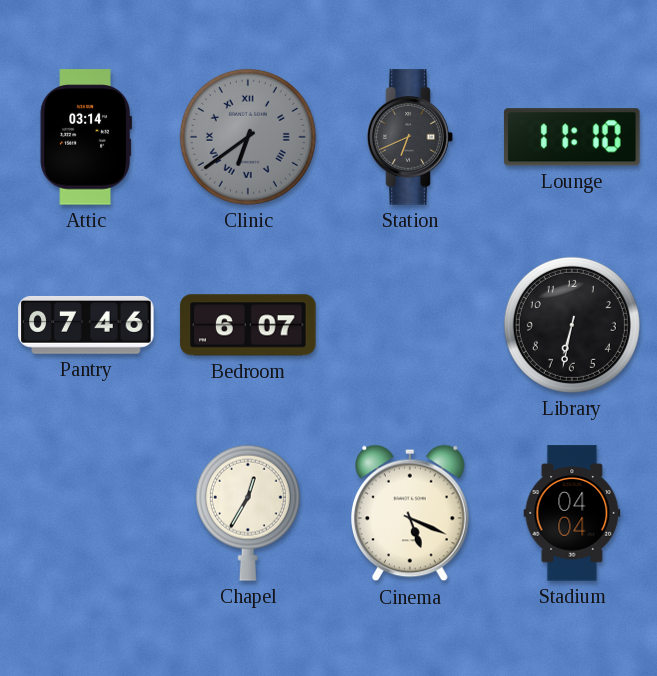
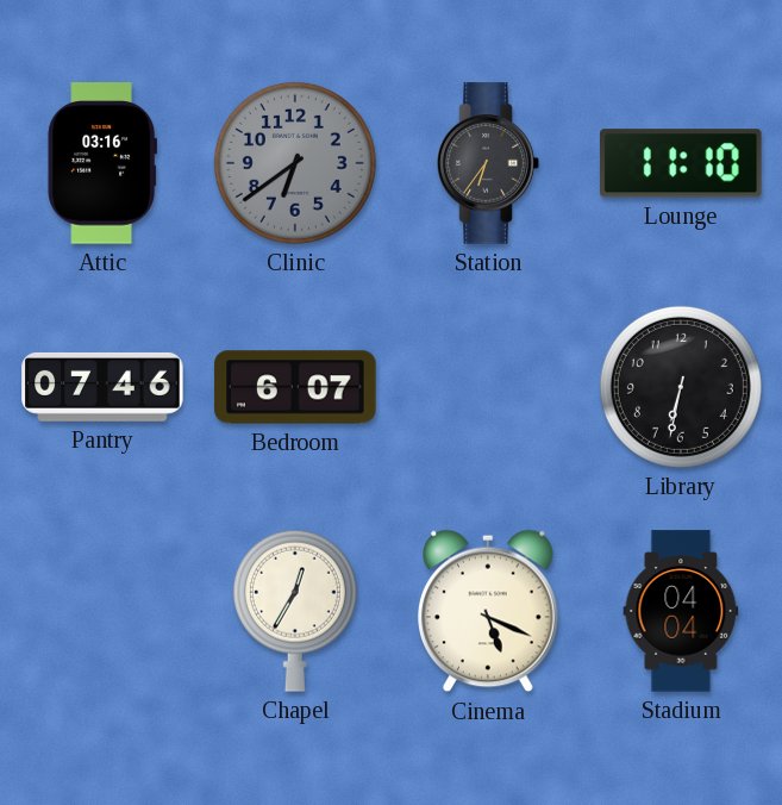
Attic: 03:14 -> 03:16
Clinic numerals: Roman -> Arabic
Station: 6:41 -> 6:36
